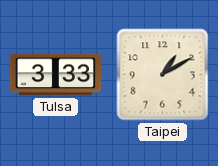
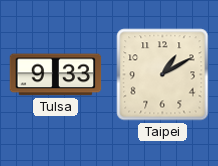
Tulsa: 3:33 -> 9:33
